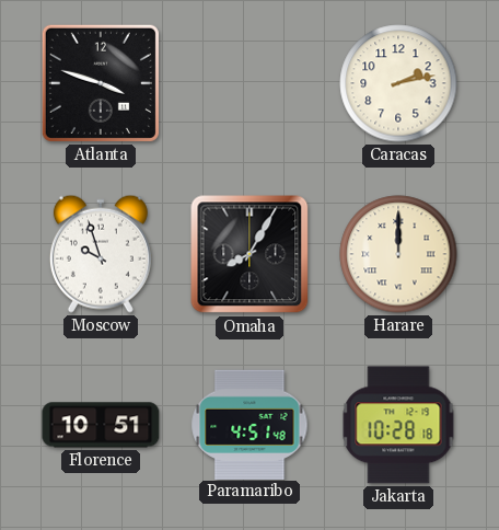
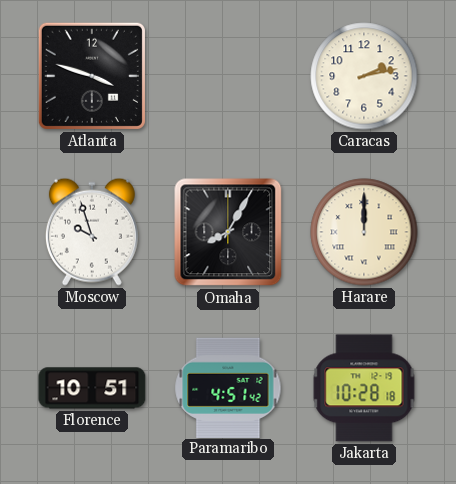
Paramaribo: 4:51:48 -> 4:51:42
